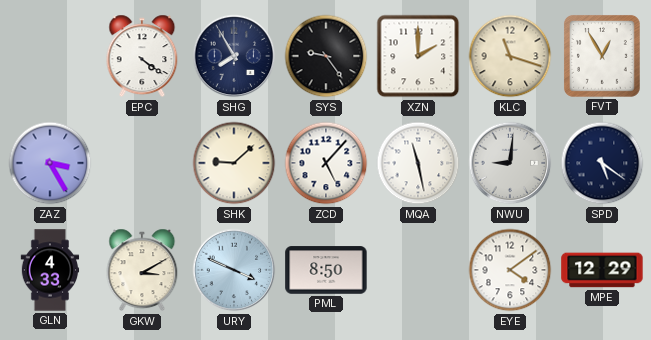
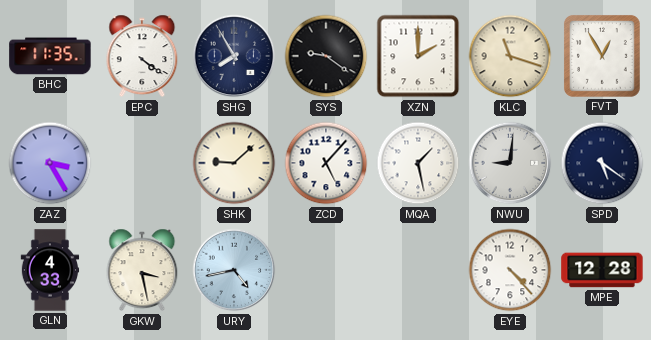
BHC: none -> 11:35
SYS: 9:24 -> 9:21
MQA: 11:28 -> 1:28
GKW: 3:10 -> 3:28
URY: 3:49 -> 4:43
PML: 8:50 -> none
EYE: 4:09 -> 4:23
MPE: 12:29 -> 12:28
